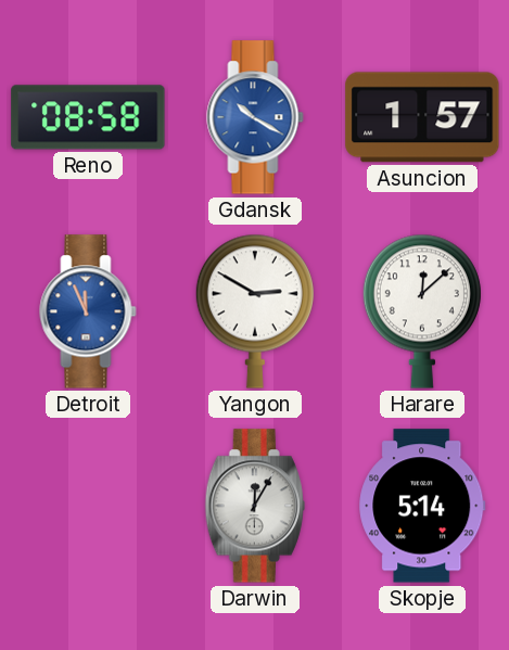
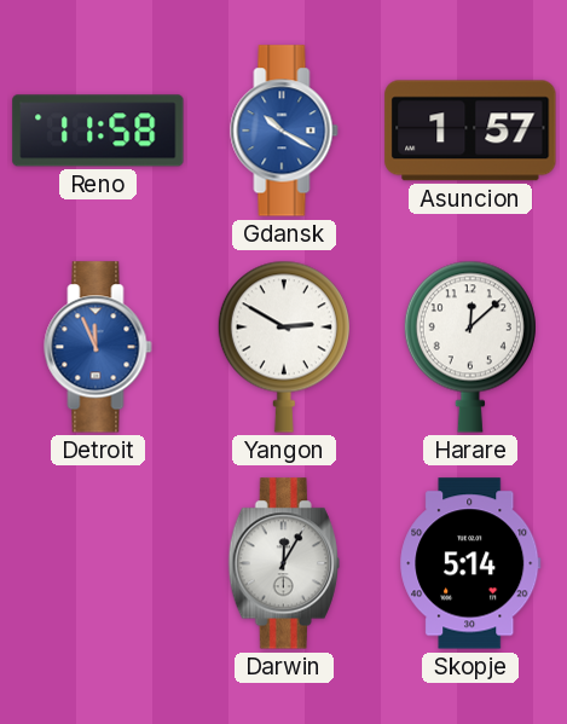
Reno: 08:58 -> 11:58
